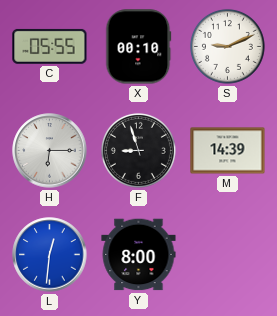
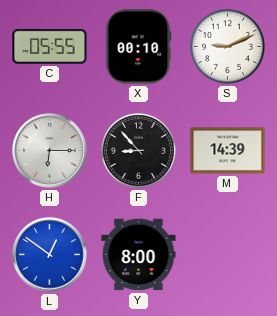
F: 8:57 -> 8:53
L: 12:31 -> 12:51
